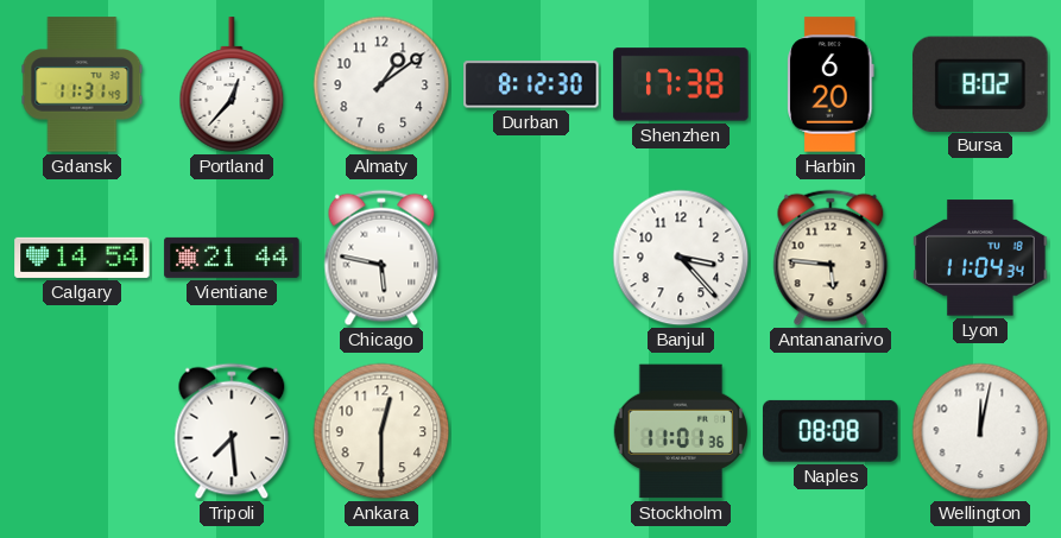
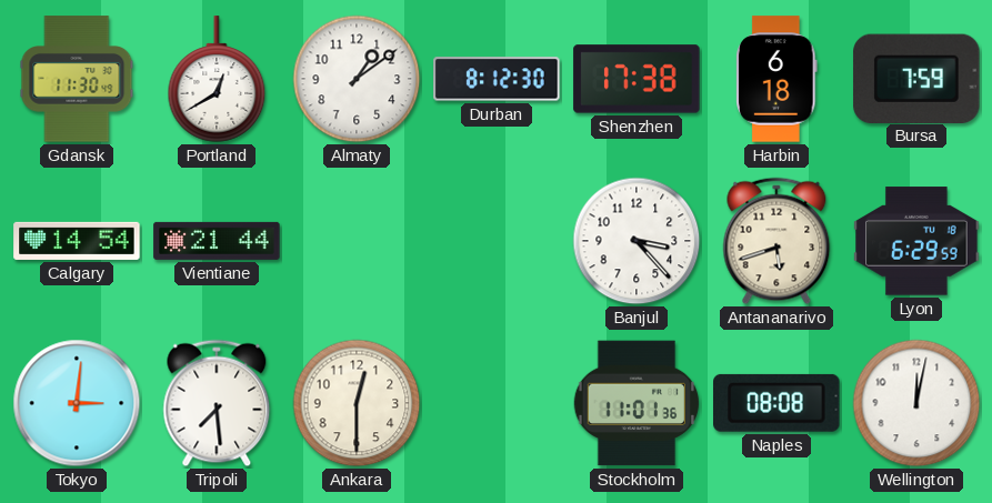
Gdansk: 11:31 -> 11:30
Portland: 12:37 -> 12:40
Harbin: 6:20 -> 6:18
Bursa: 8:02 -> 7:59
Chicago: 5:47 -> none
Antananarivo: 5:46 -> 5:42
Lyon: 11:04 -> 6:29
Tokyo: none -> 3:01
